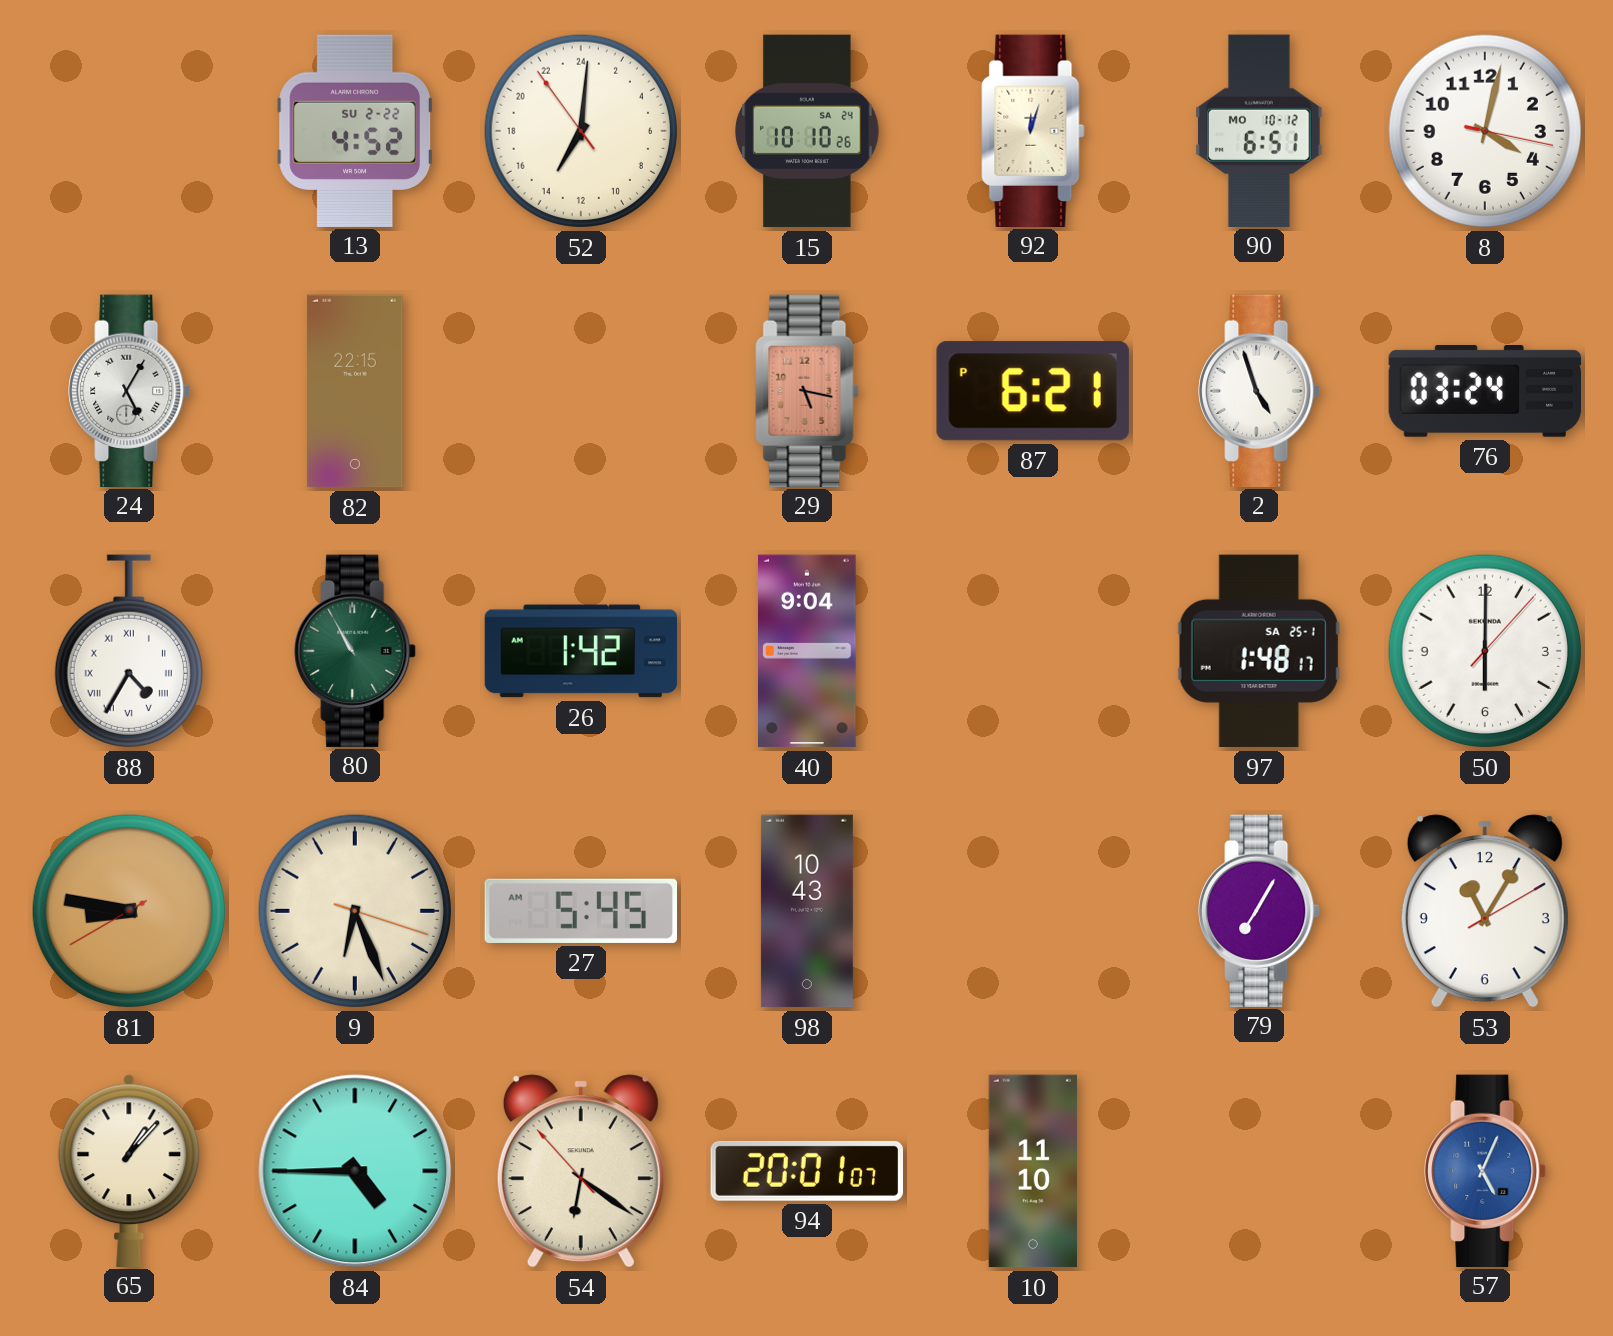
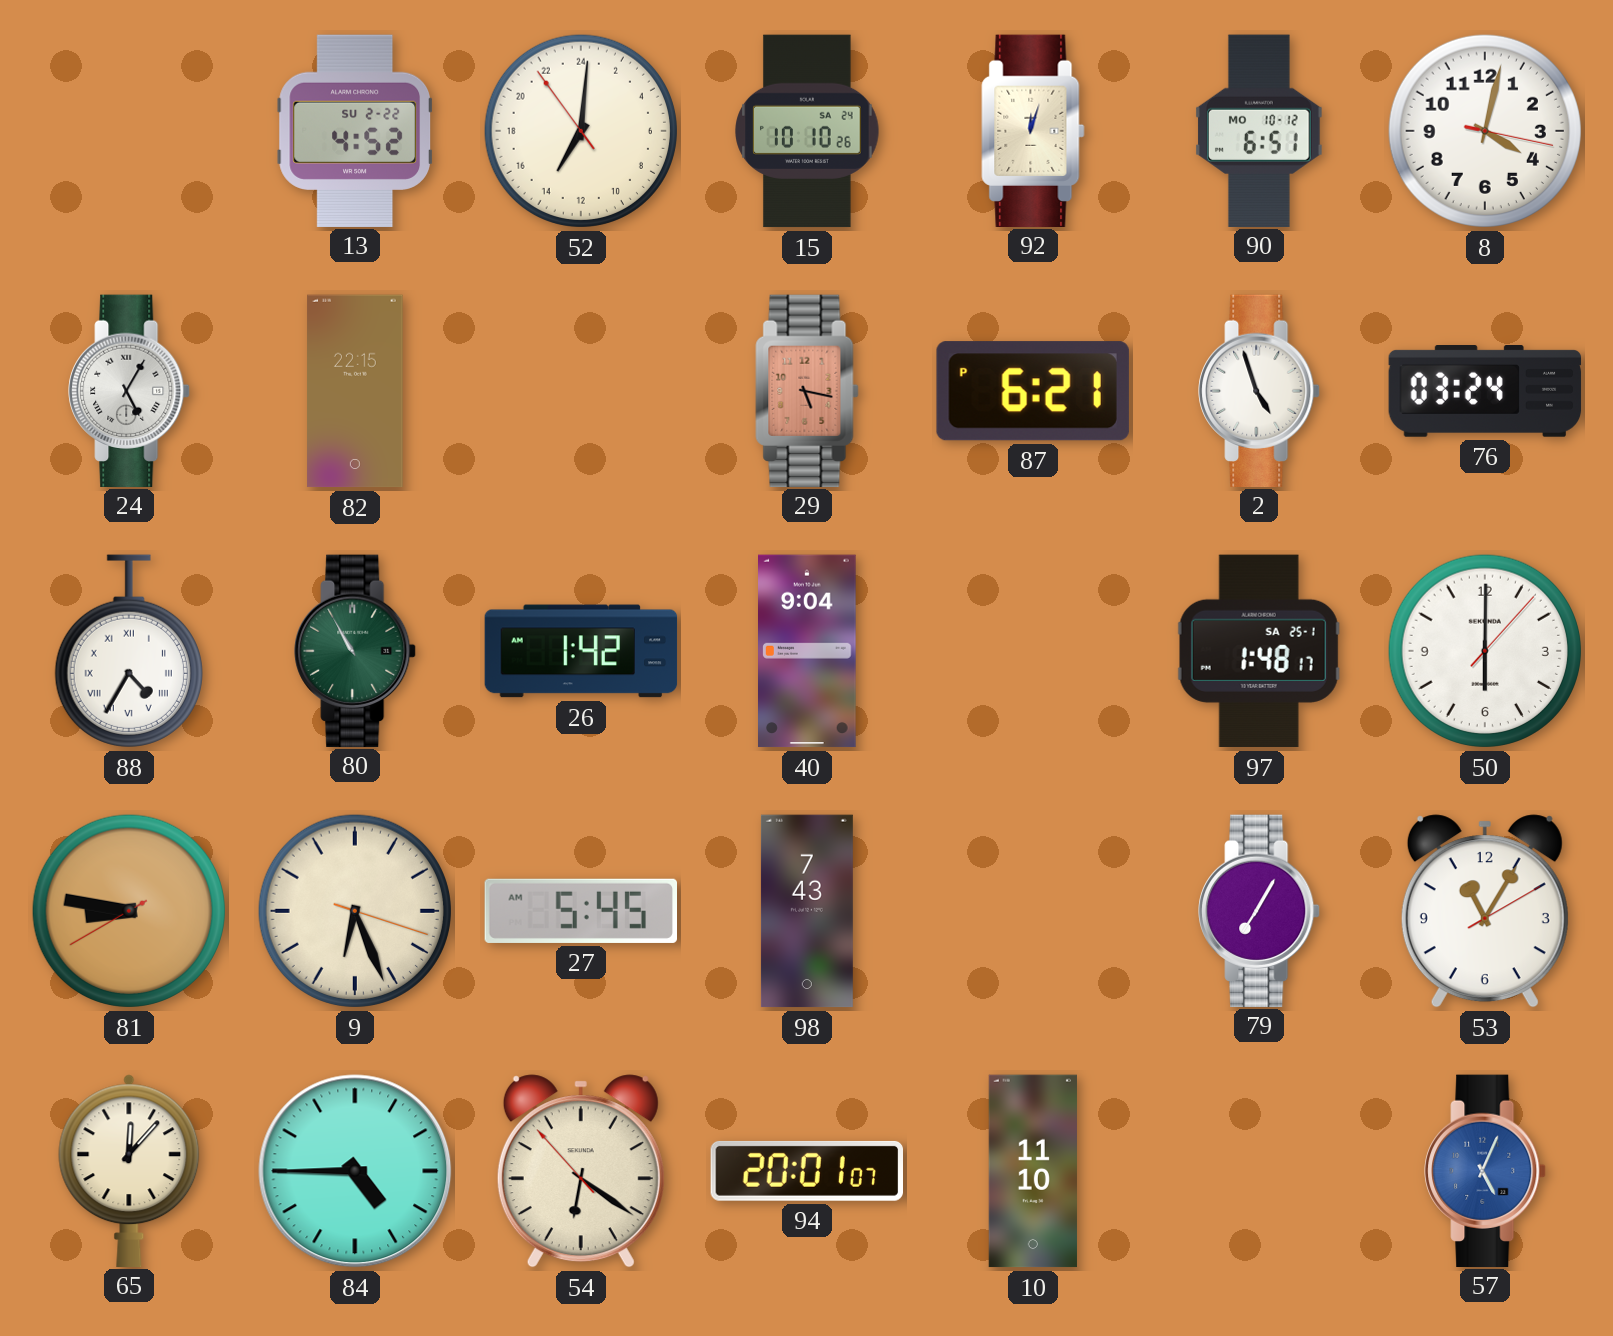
98: 10:43 -> 7:43
65: 1:07 -> 12:07
